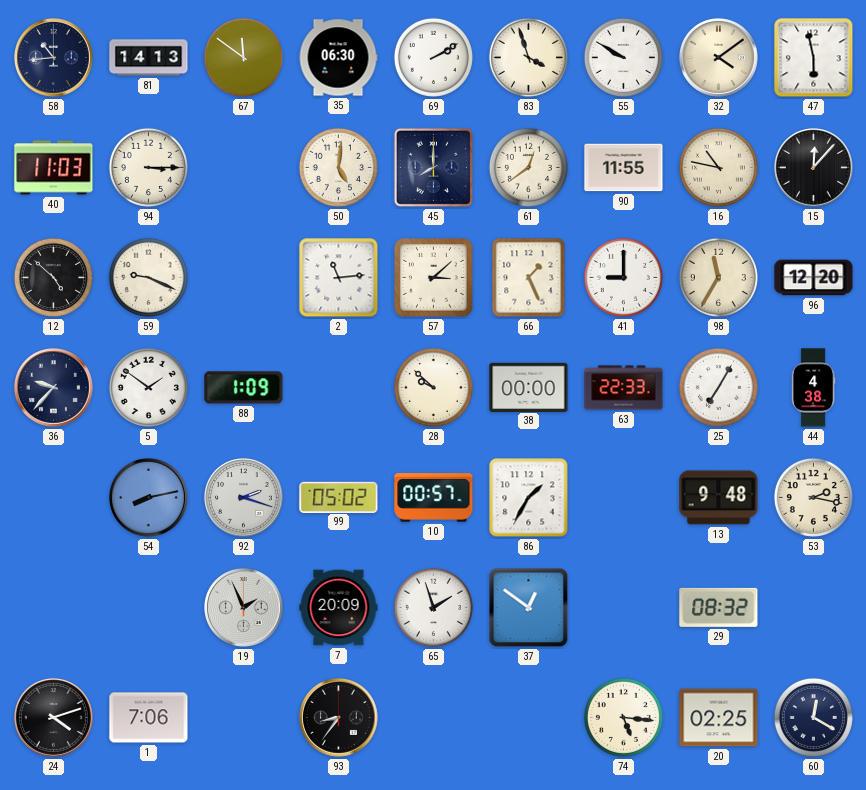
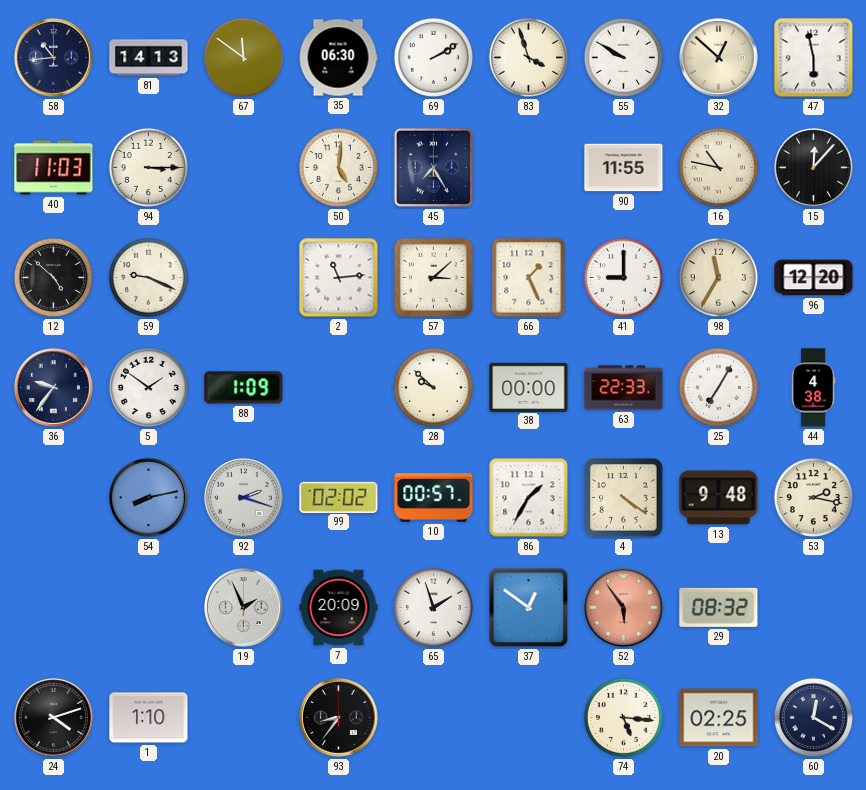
32: 4:09 -> 12:52
45: 8:00 -> 7:25
61: 12:39 -> none
36: 9:37 -> 9:36
99: 05:02 -> 02:02
4: none -> 4:21
52: none -> 5:54
1: 7:06 -> 1:10
